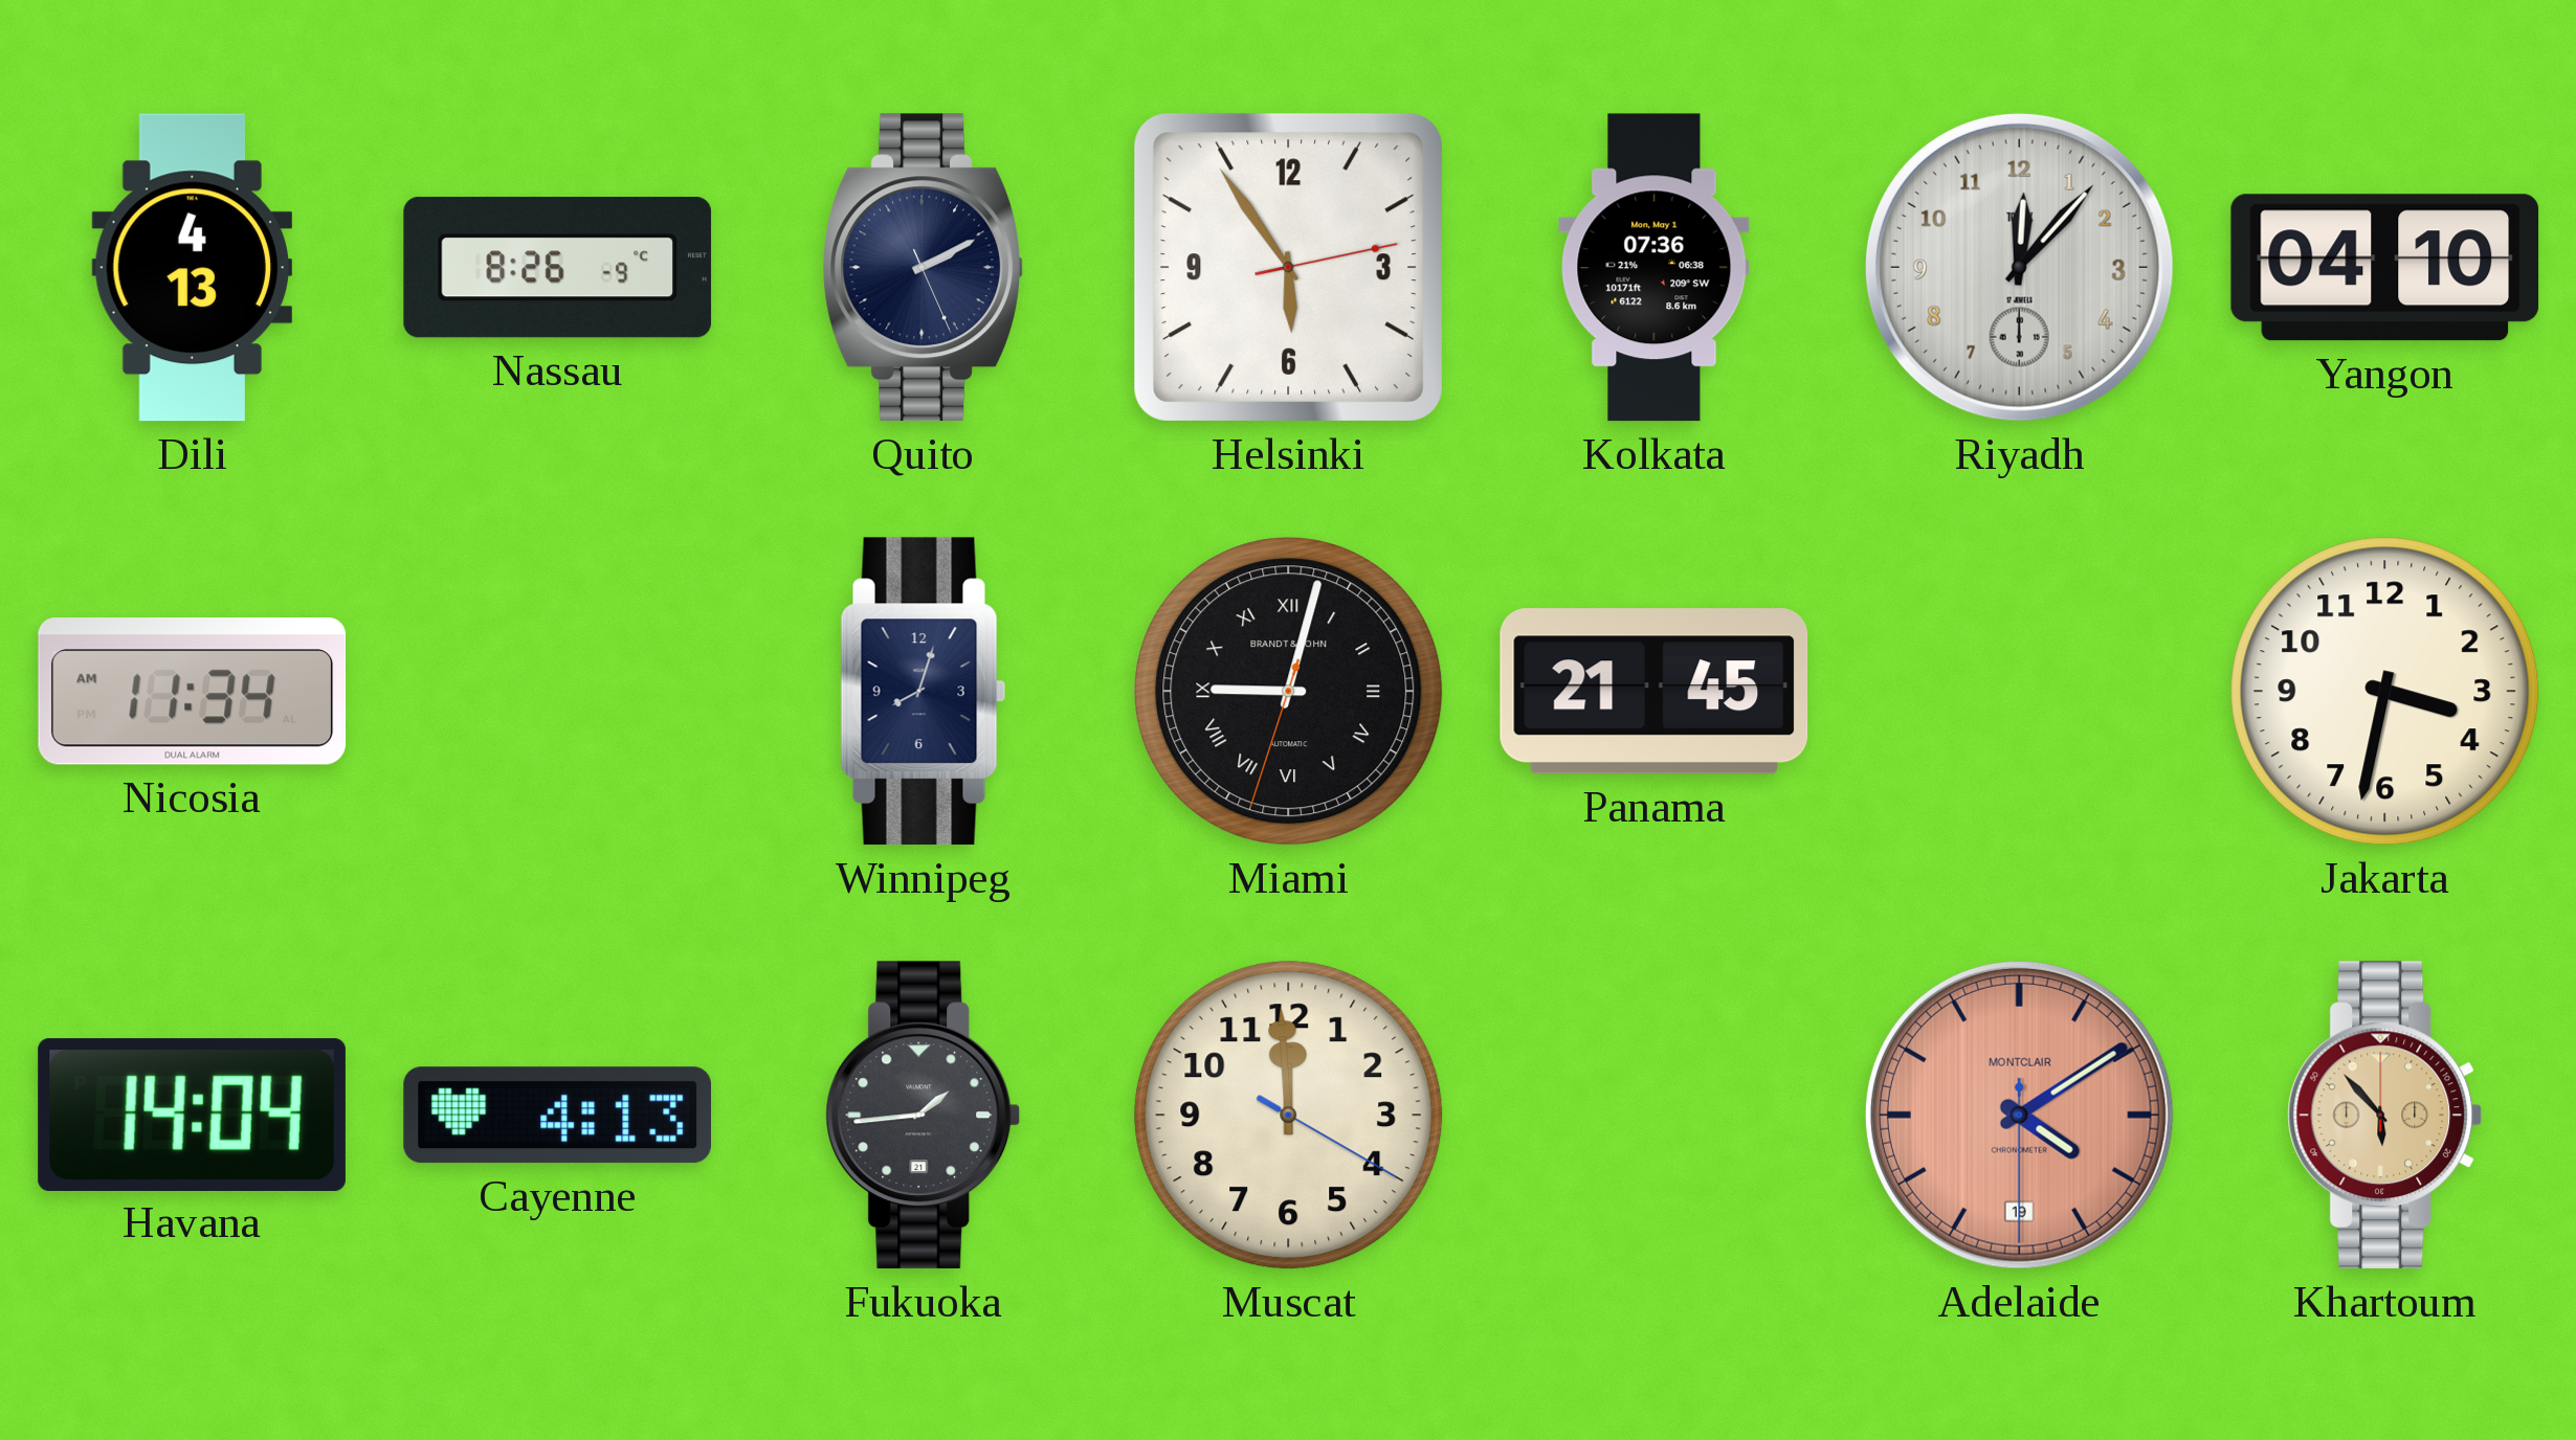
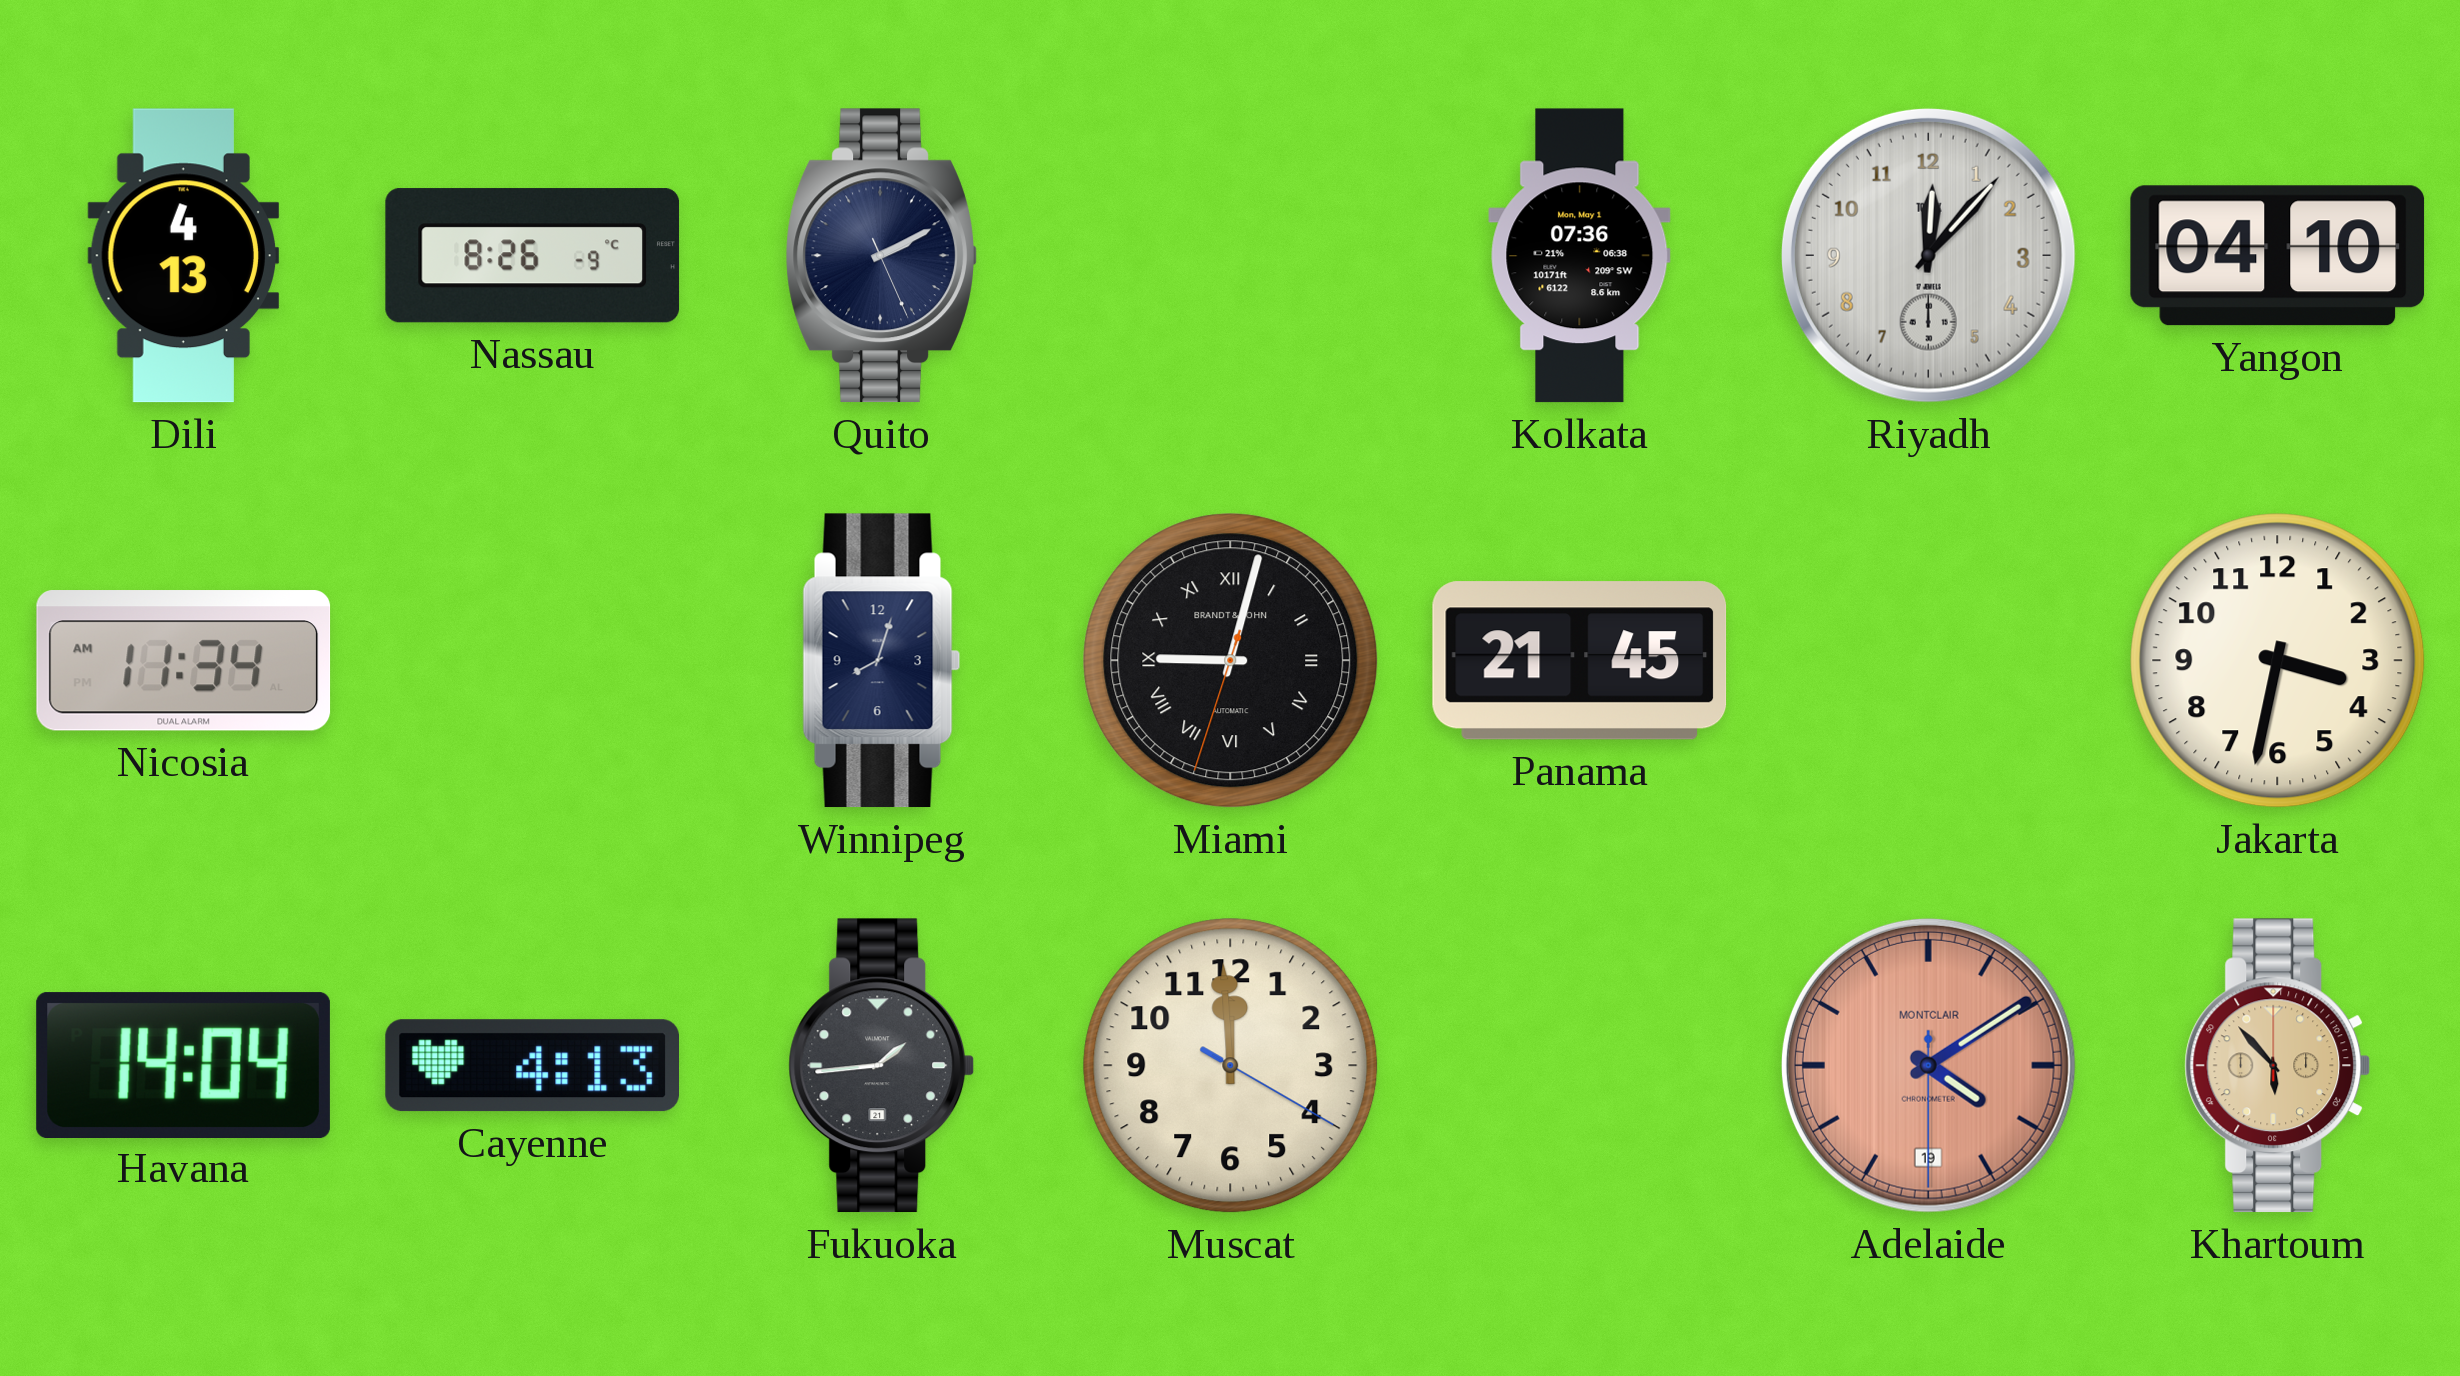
Helsinki: 5:54 -> none
